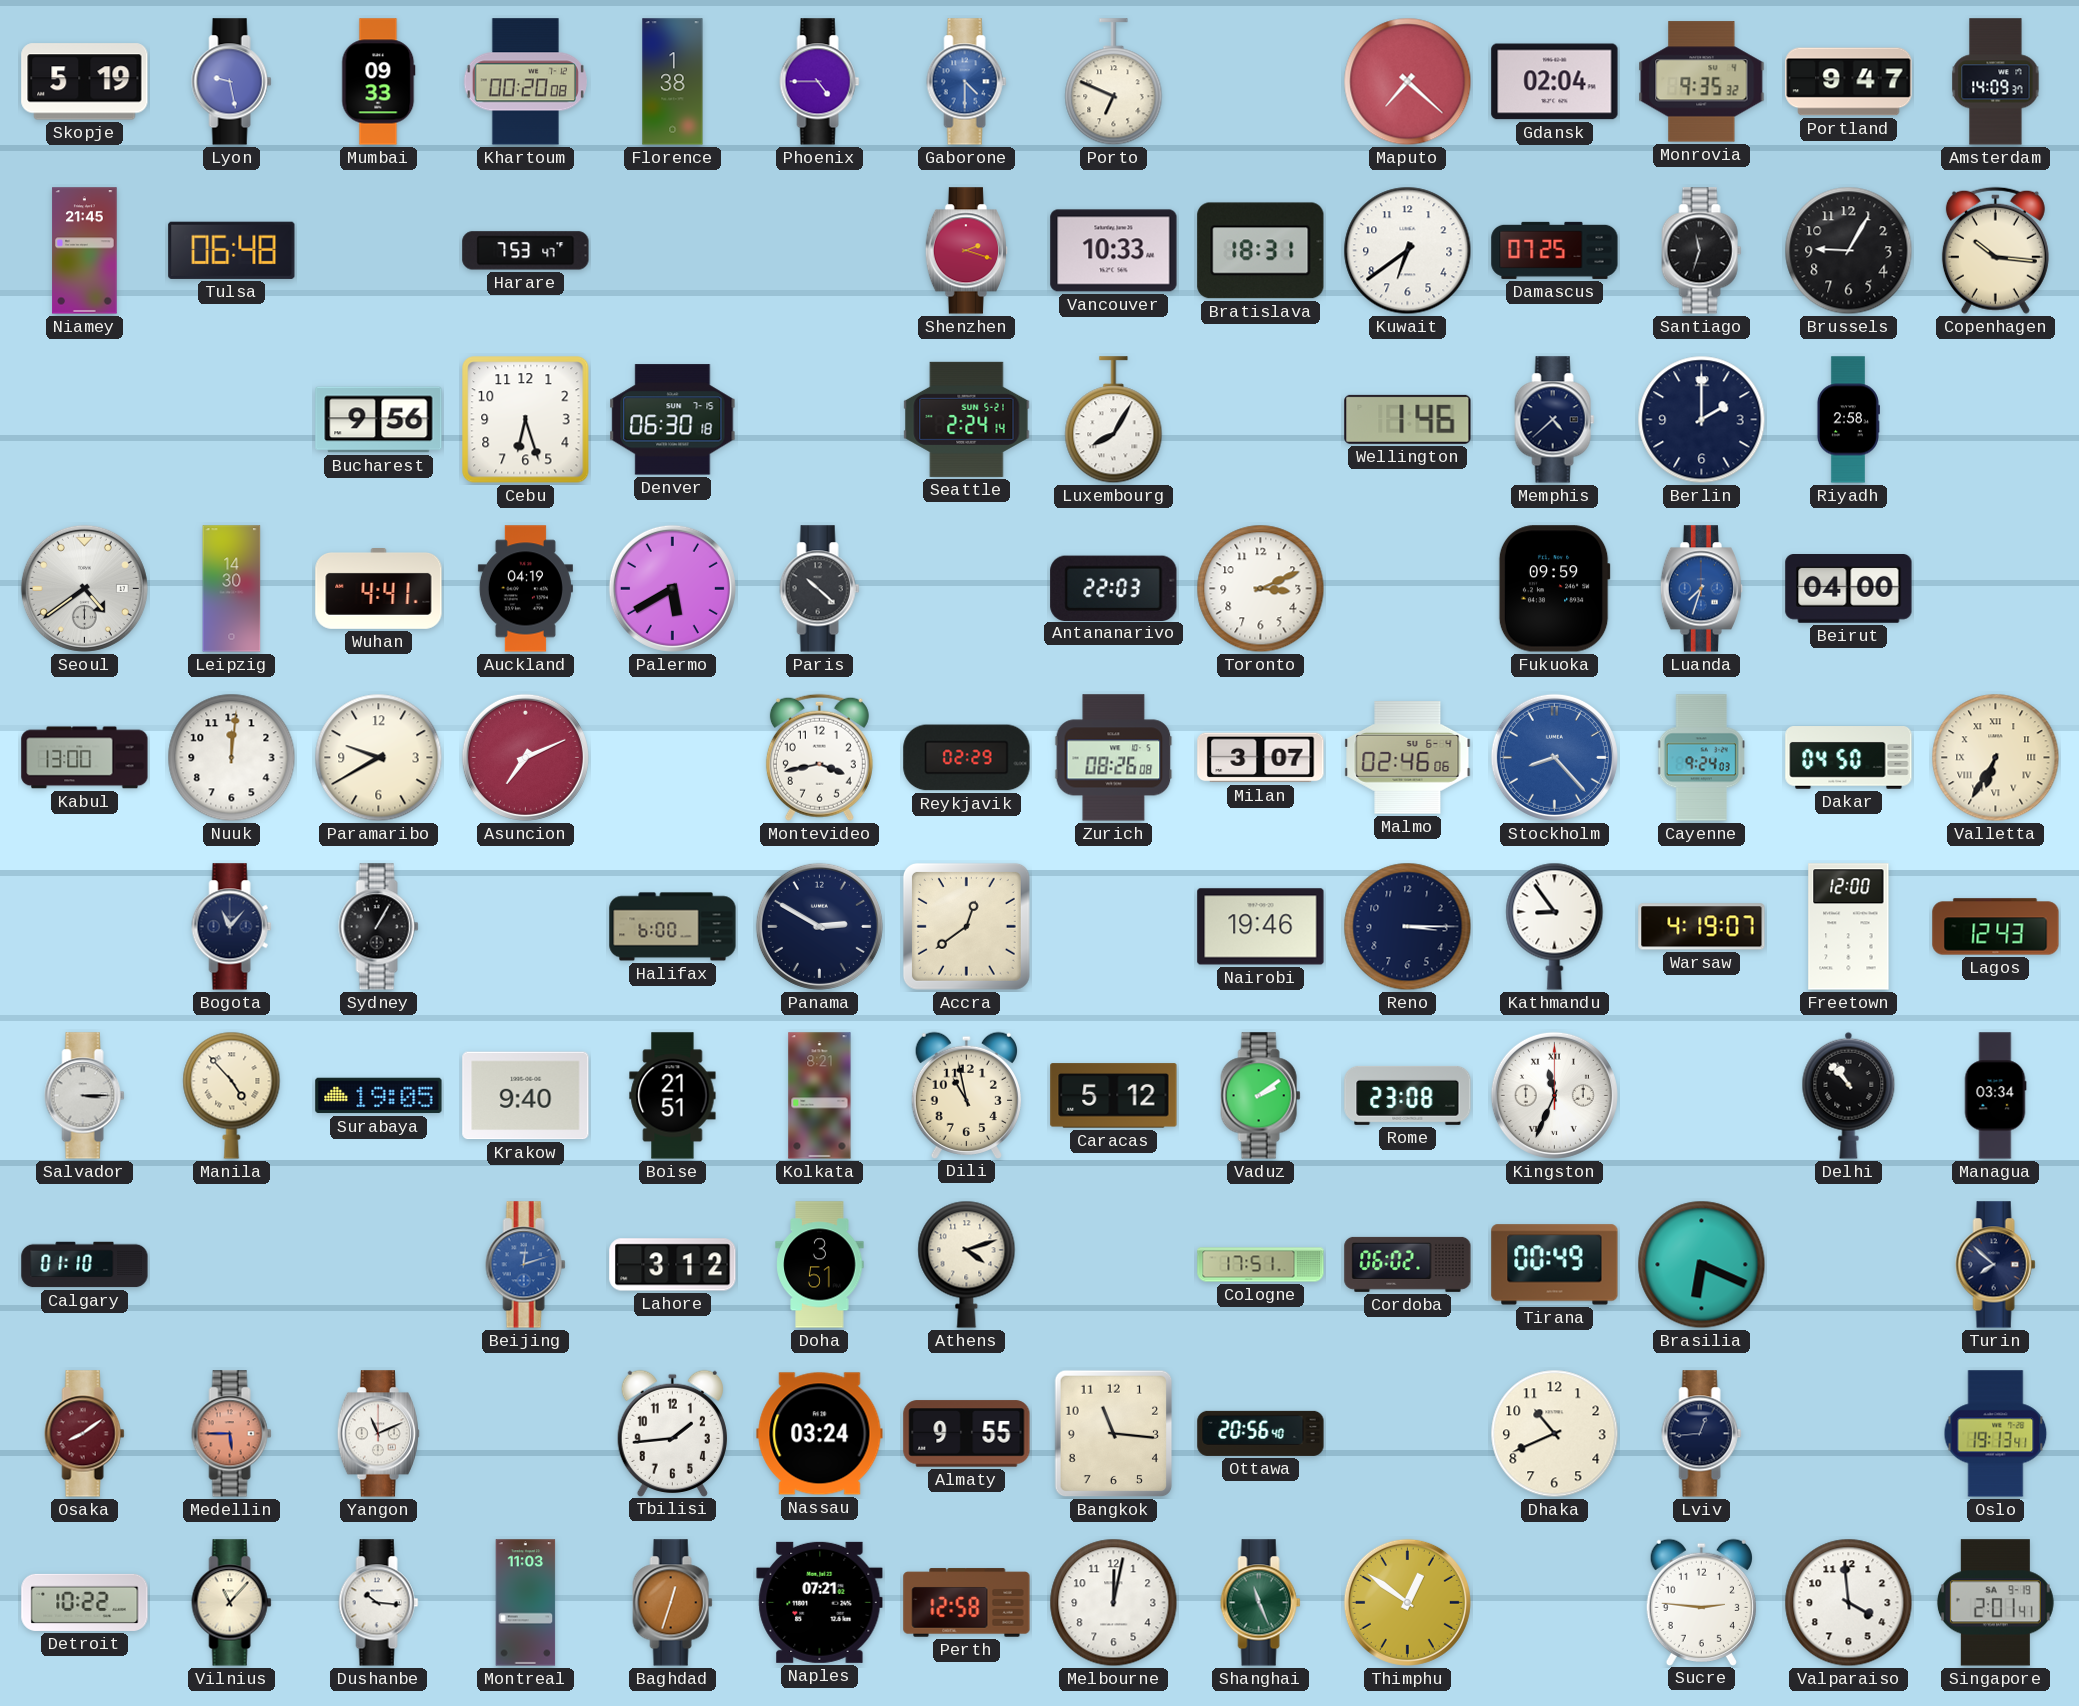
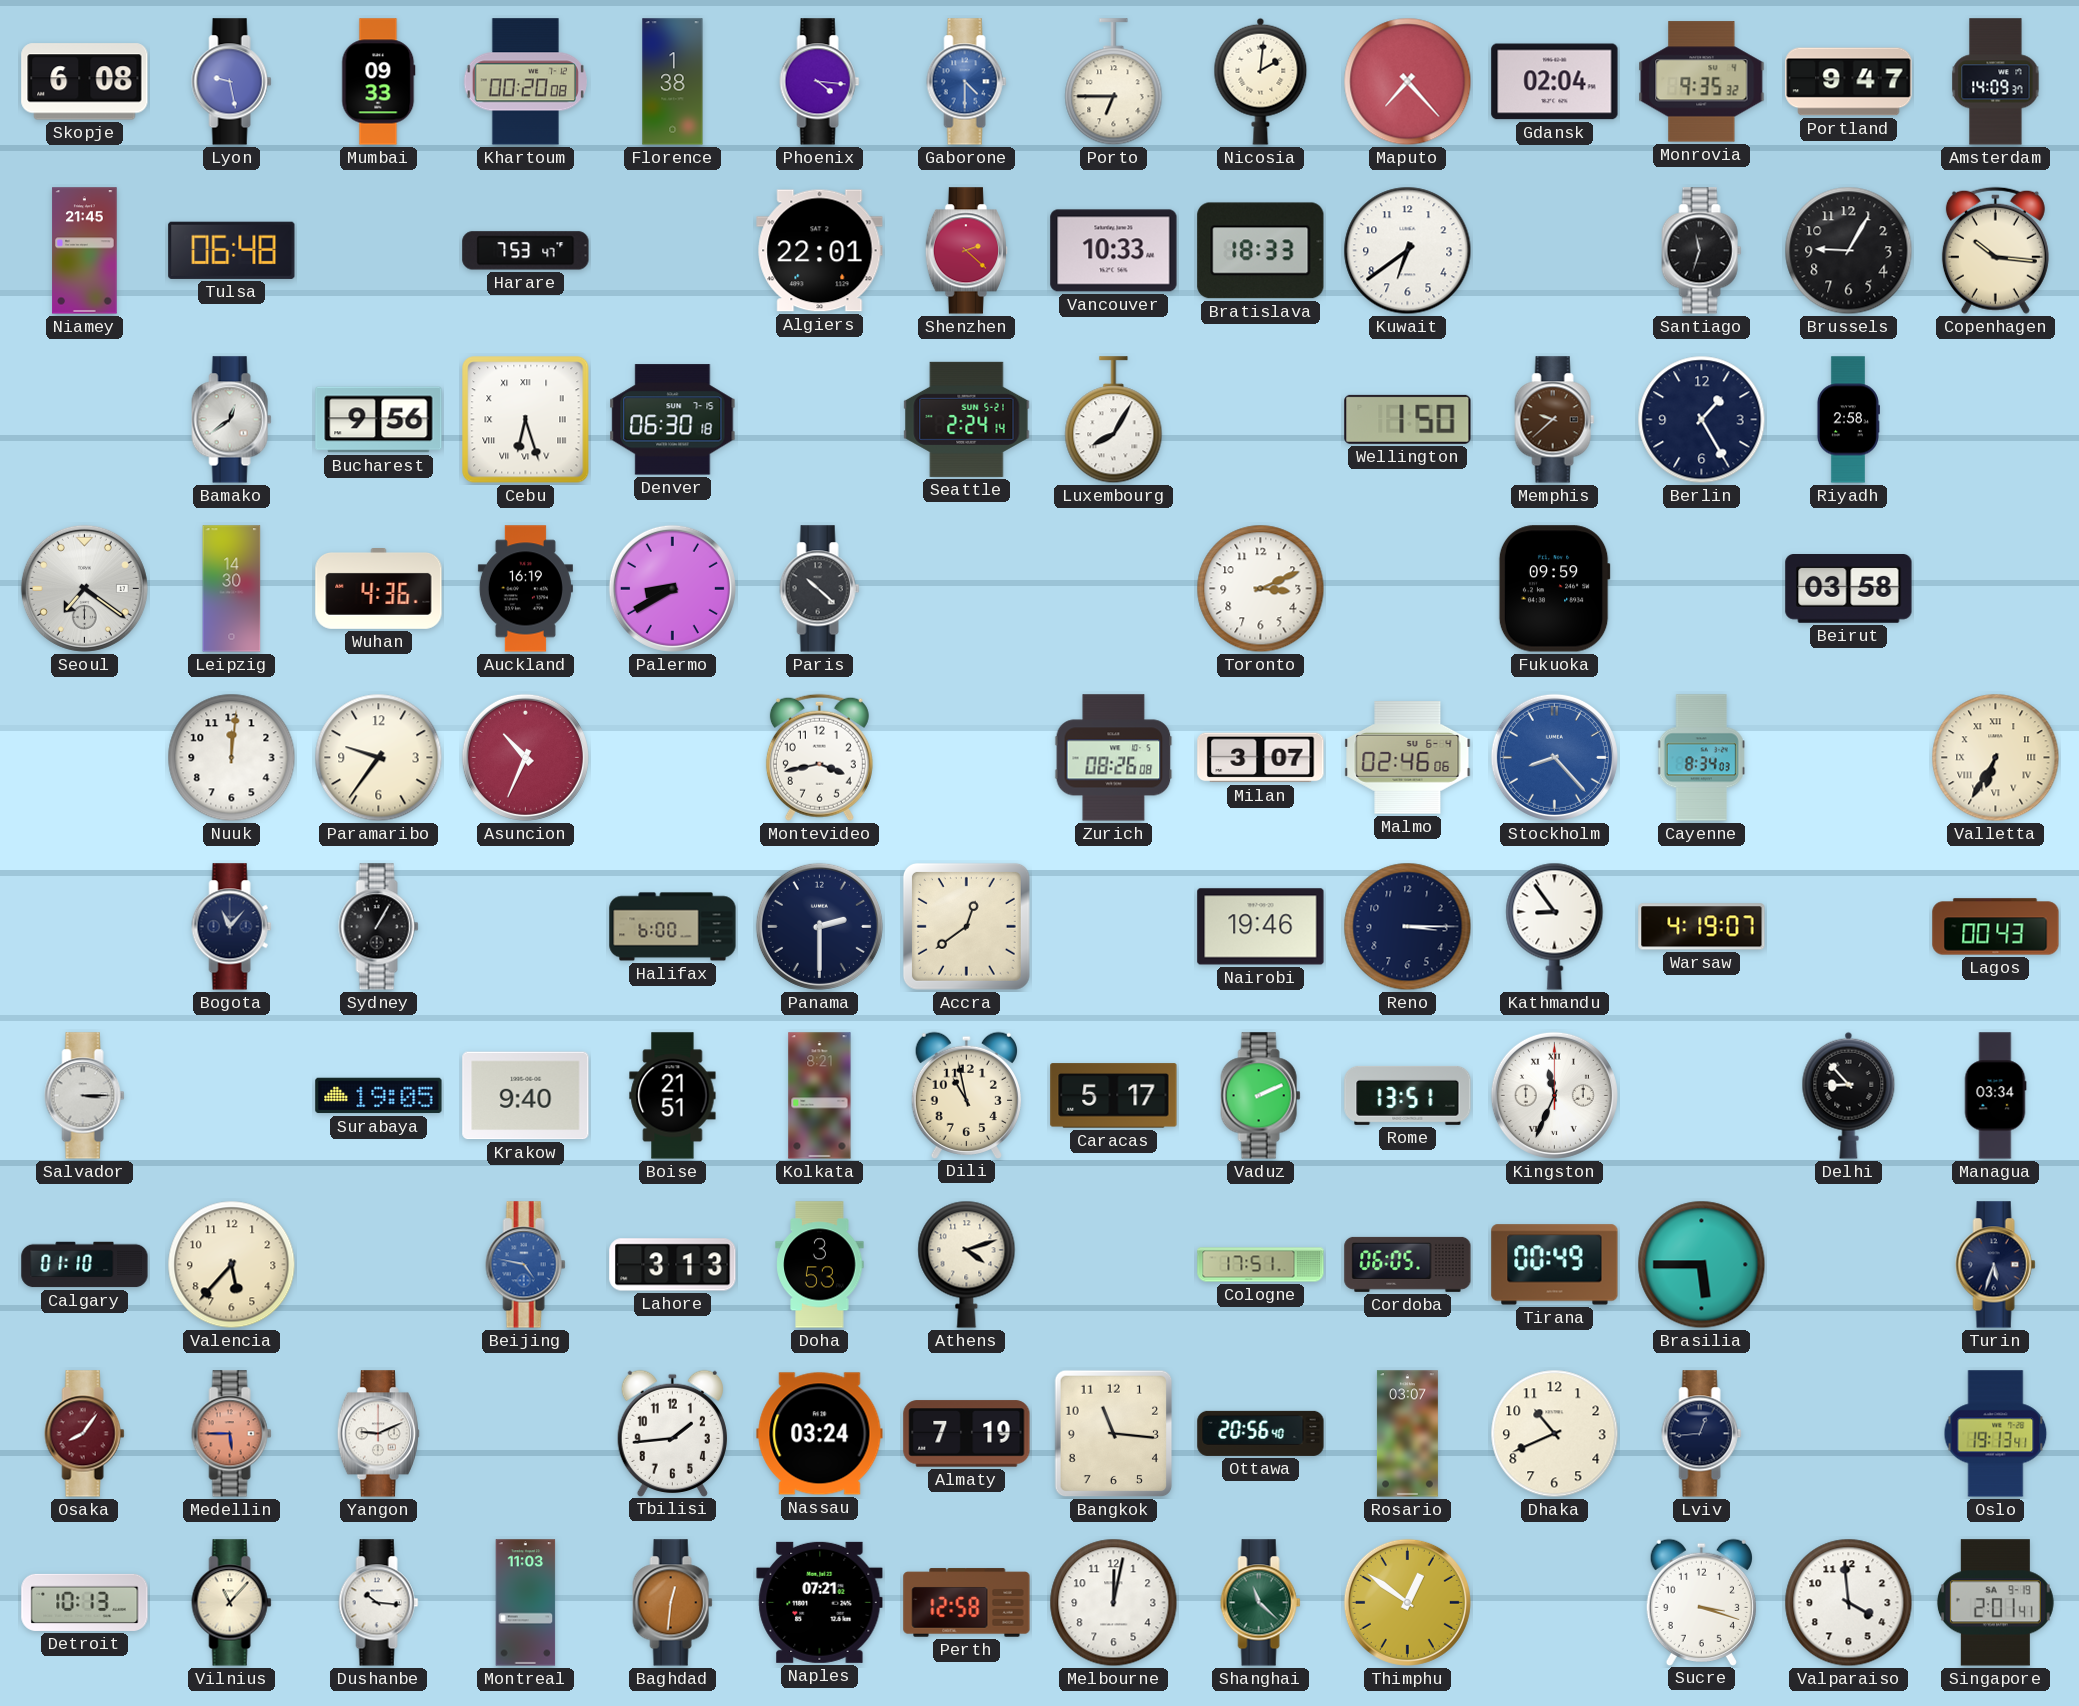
Skopje: 5:19 -> 6:08
Phoenix: 4:45 -> 4:16
Porto: 6:49 -> 6:45
Nicosia: none -> 2:01
Maputo: 7:22 -> 7:23
Algiers: none -> 22:01
Shenzhen: 2:18 -> 2:22
Bratislava: 18:31 -> 18:33
Damascus: 07:25 -> none
Bamako: none -> 12:39
Cebu numerals: Arabic -> Roman
Wellington: 1:46 -> 1:50
Memphis: 4:38 -> 9:38
Memphis dial: navy -> brown
Berlin: 2:00 -> 1:25
Seoul: 4:39 -> 7:21
Wuhan: 4:41 -> 4:36
Auckland: 04:19 -> 16:19
Palermo: 5:40 -> 8:40
Antananarivo: 22:03 -> none
Luanda: 7:33 -> none
Beirut: 04:00 -> 03:58
Kabul: 13:00 -> none
Paramaribo: 9:40 -> 9:36
Asuncion: 7:11 -> 10:34
Reykjavik: 02:29 -> none
Cayenne: 9:24 -> 8:34
Dakar: 04:50 -> none
Panama: 2:50 -> 2:30
Freetown: 12:00 -> none
Lagos: 12:43 -> 00:43
Manila: 4:53 -> none
Caracas: 5:12 -> 5:17
Vaduz: 2:09 -> 2:11
Rome: 23:08 -> 13:51
Delhi: 10:53 -> 8:53
Valencia: none -> 5:37
Beijing: 12:12 -> 4:47
Lahore: 3:12 -> 3:13
Doha: 3:51 -> 3:53
Cordoba: 06:02 -> 06:05
Brasilia: 6:19 -> 5:45
Turin: 7:52 -> 5:33
Osaka: 8:09 -> 8:06
Yangon: 11:11 -> 9:11
Almaty: 9:55 -> 7:19
Rosario: none -> 03:07
Detroit: 10:22 -> 10:13
Baghdad: 12:33 -> 12:31
Shanghai: 11:26 -> 11:22
Sucre: 2:46 -> 3:18
